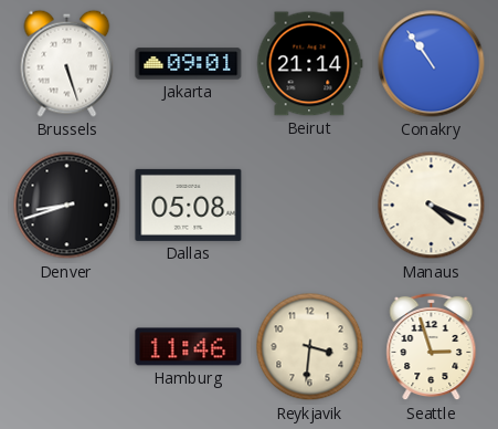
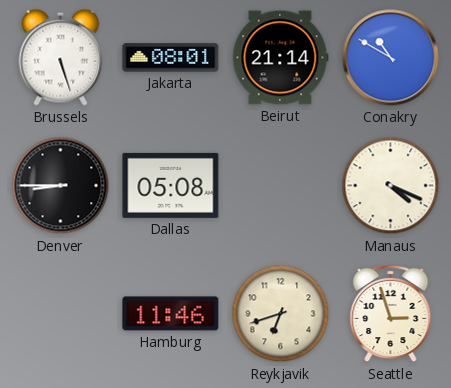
Jakarta: 09:01 -> 08:01
Conakry: 10:54 -> 10:50
Denver: 8:42 -> 8:45
Reykjavik: 3:31 -> 6:42
